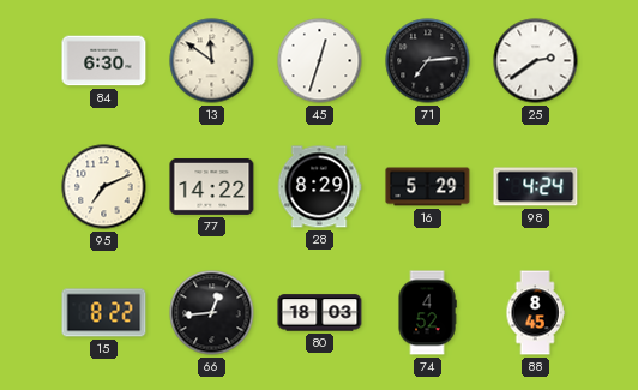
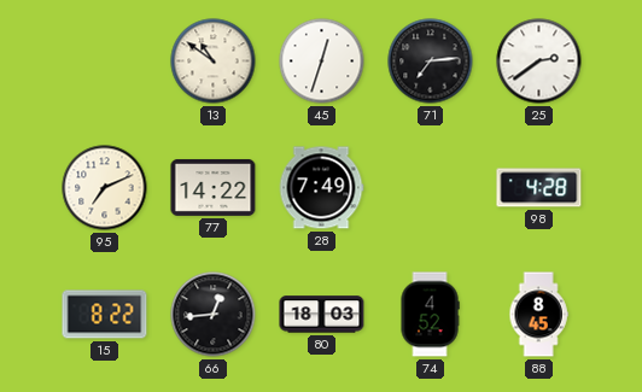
84: 6:30 -> none
13: 11:51 -> 10:51
28: 8:29 -> 7:49
16: 5:29 -> none
98: 4:24 -> 4:28
